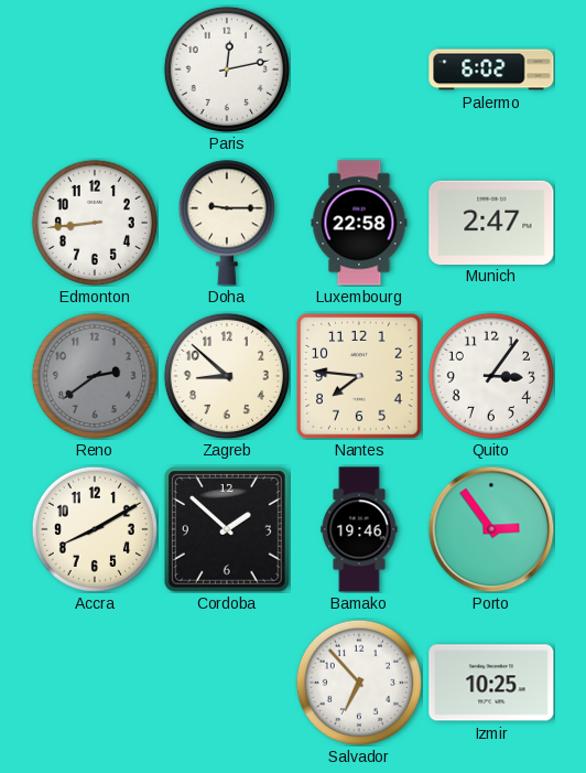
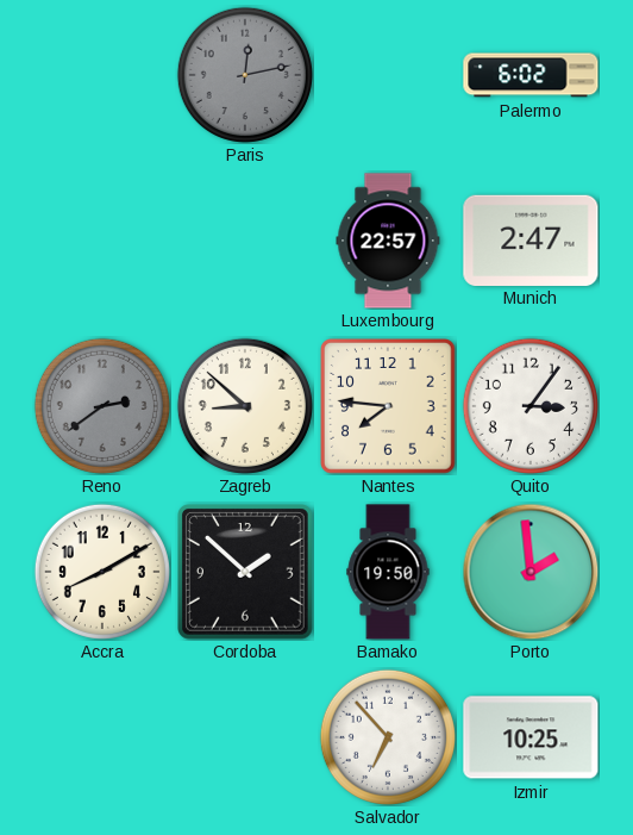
Paris dial: white -> grey
Edmonton: 8:44 -> none
Doha: 9:15 -> none
Luxembourg: 22:58 -> 22:57
Bamako: 19:46 -> 19:50
Porto: 2:54 -> 1:59
